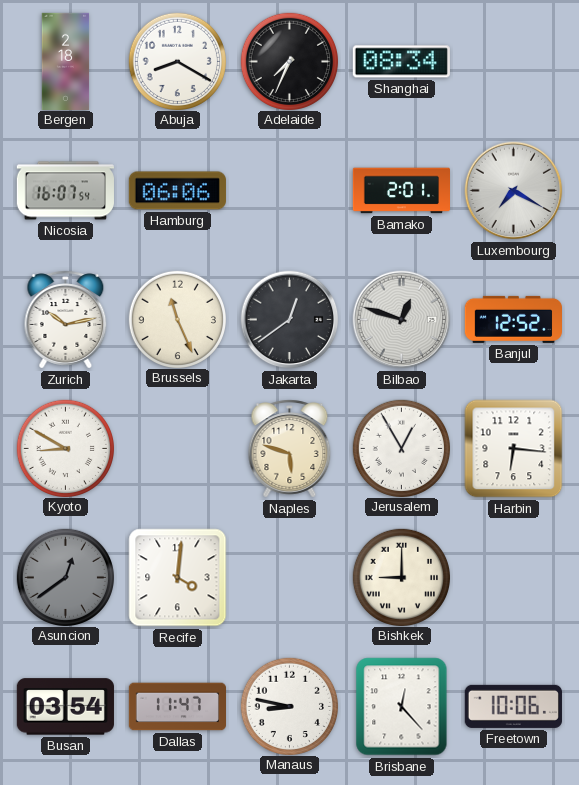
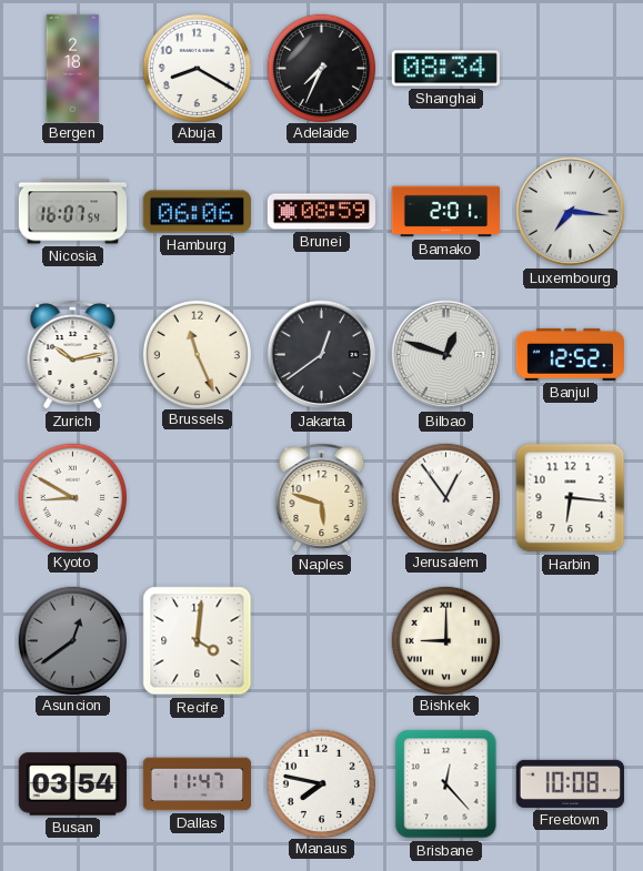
Brunei: none -> 08:59
Luxembourg: 7:20 -> 7:16
Jerusalem: 12:55 -> 12:54
Manaus: 8:47 -> 7:47
Freetown: 10:06 -> 10:08
